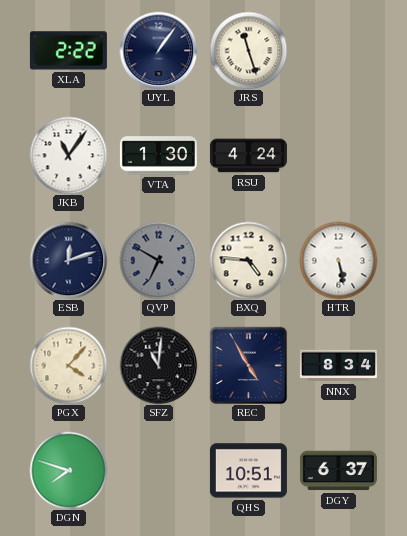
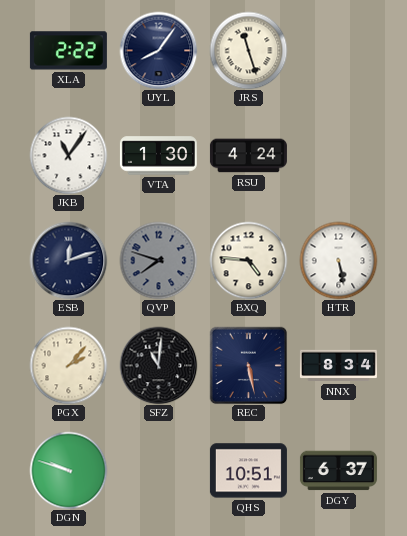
UYL: 1:06 -> 8:06
QVP: 6:50 -> 7:48
PGX: 4:07 -> 2:07
REC: 4:55 -> 5:28
DGN: 7:48 -> 9:48
